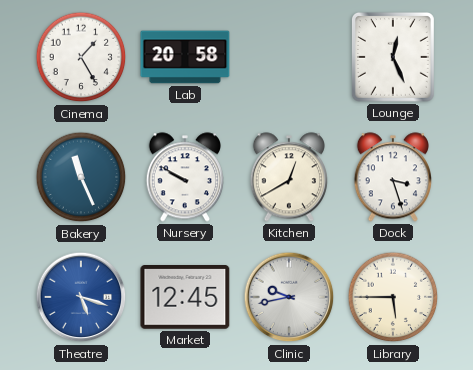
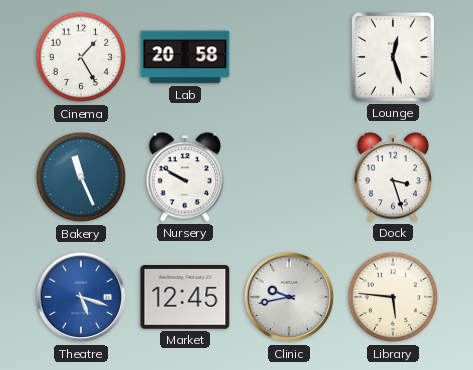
Lounge: 12:26 -> 12:27
Kitchen: 12:40 -> none
Library: 5:45 -> 5:46
